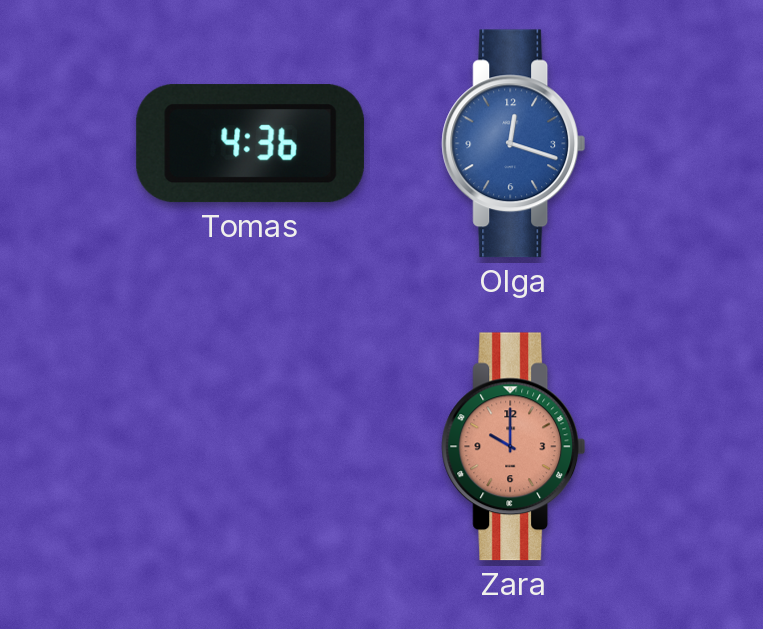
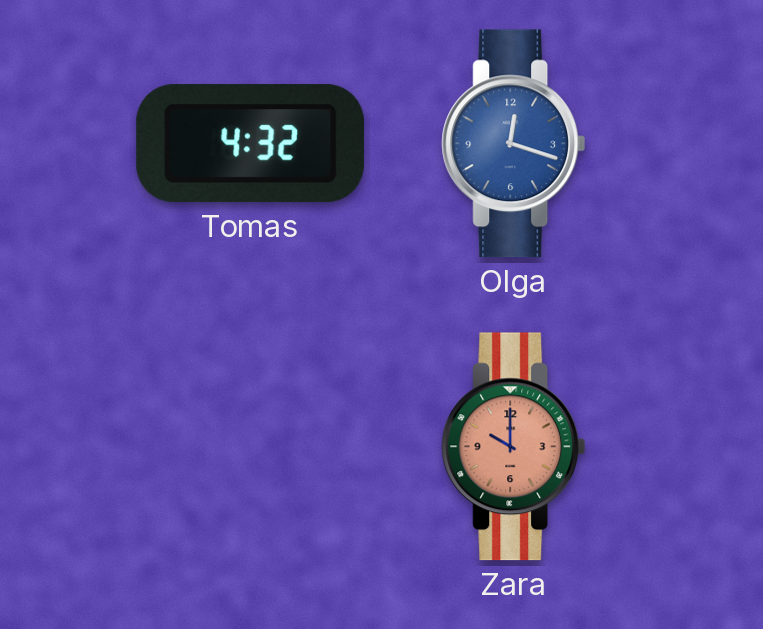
Tomas: 4:36 -> 4:32
